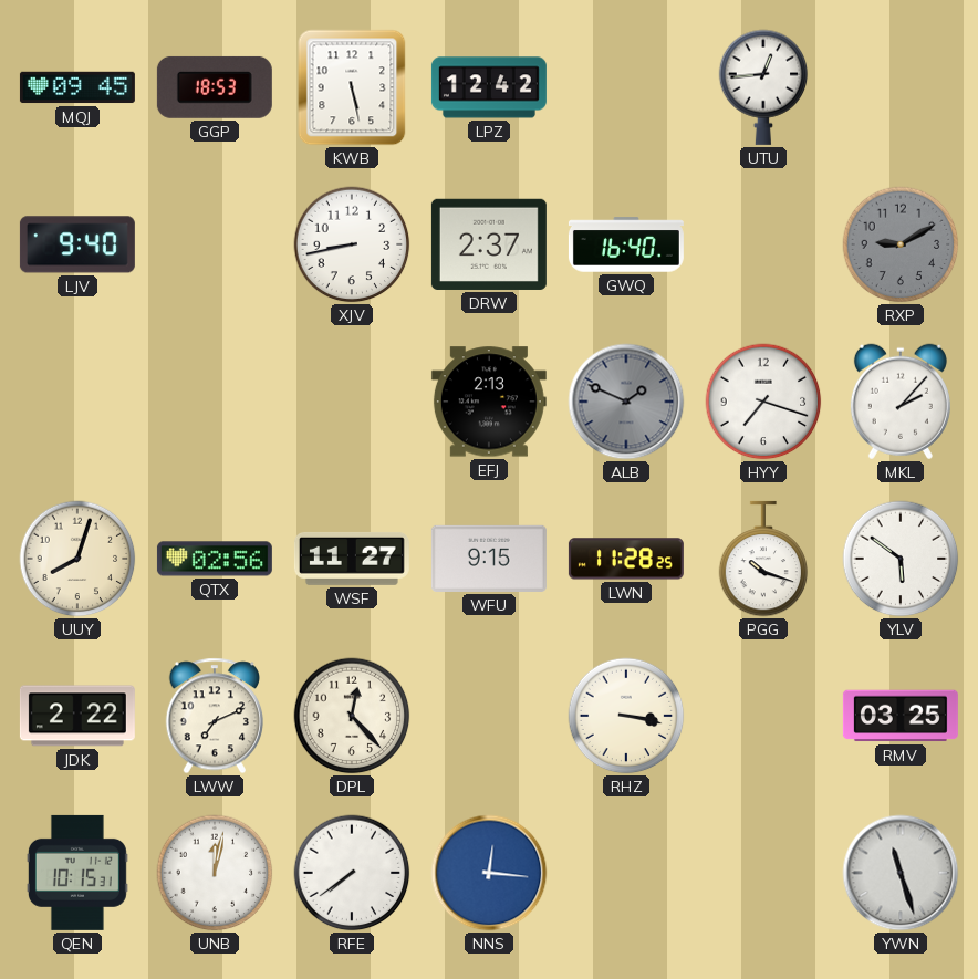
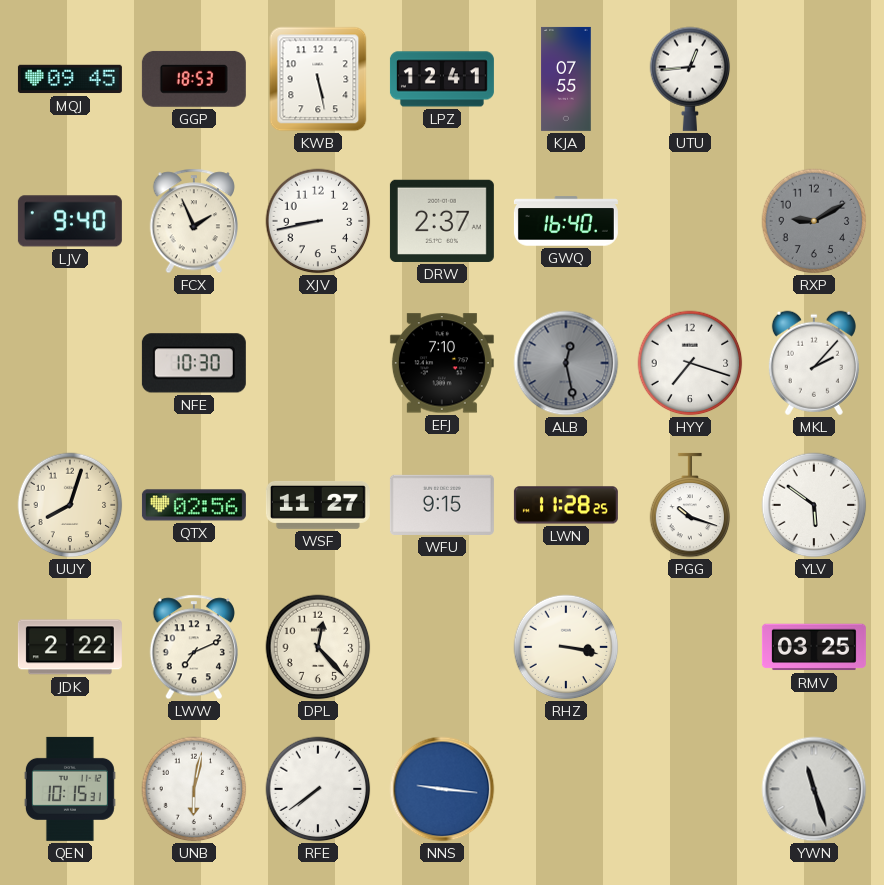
LPZ: 12:42 -> 12:41
KJA: none -> 07:55
FCX: none -> 1:56
NFE: none -> 10:30
EFJ: 2:13 -> 7:10
ALB: 1:49 -> 12:28
UNB: 12:02 -> 6:02
NNS: 12:16 -> 9:16
